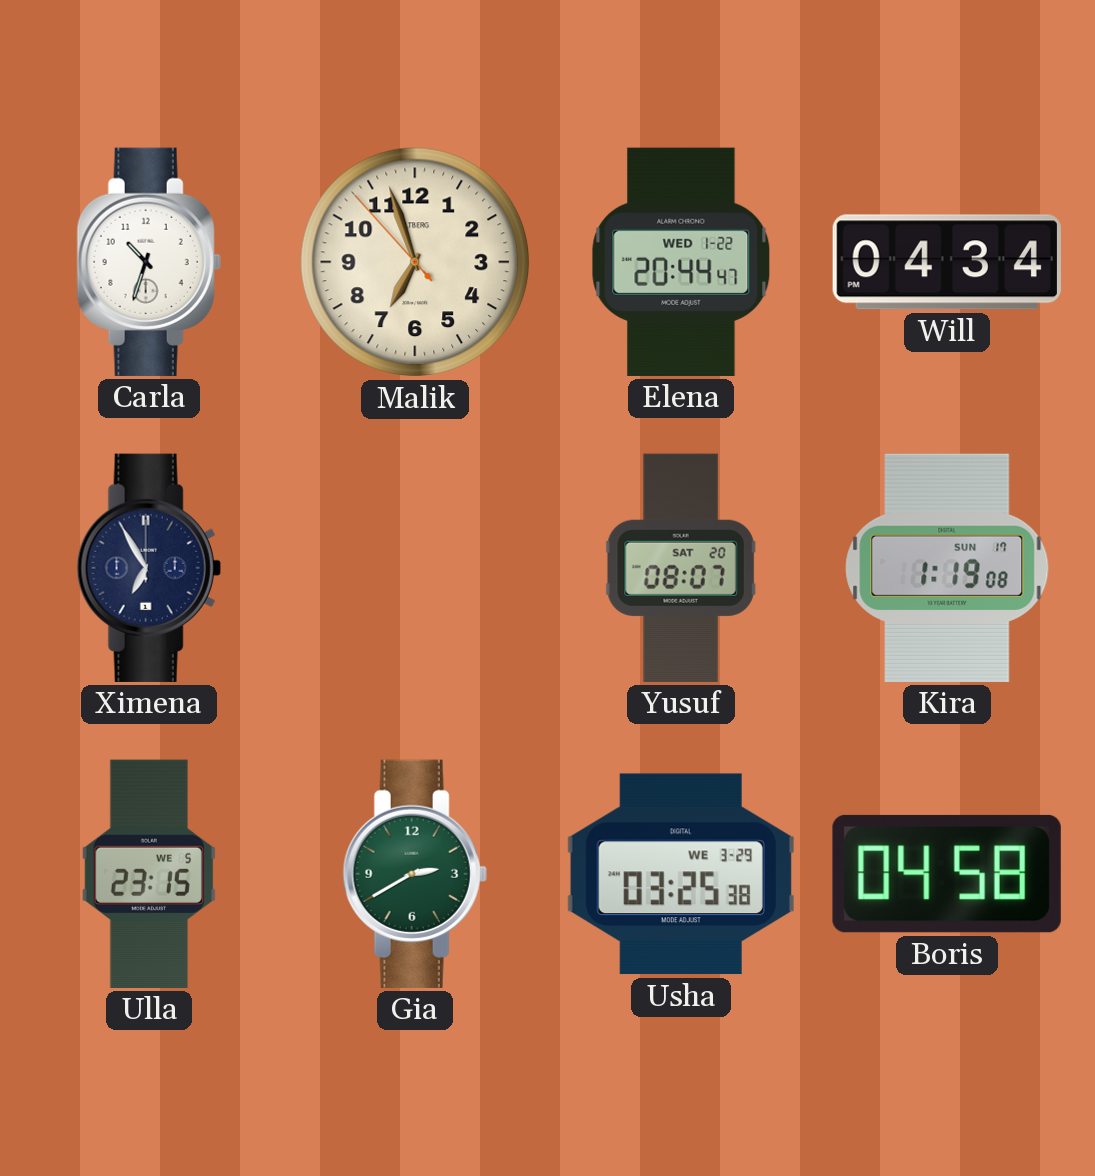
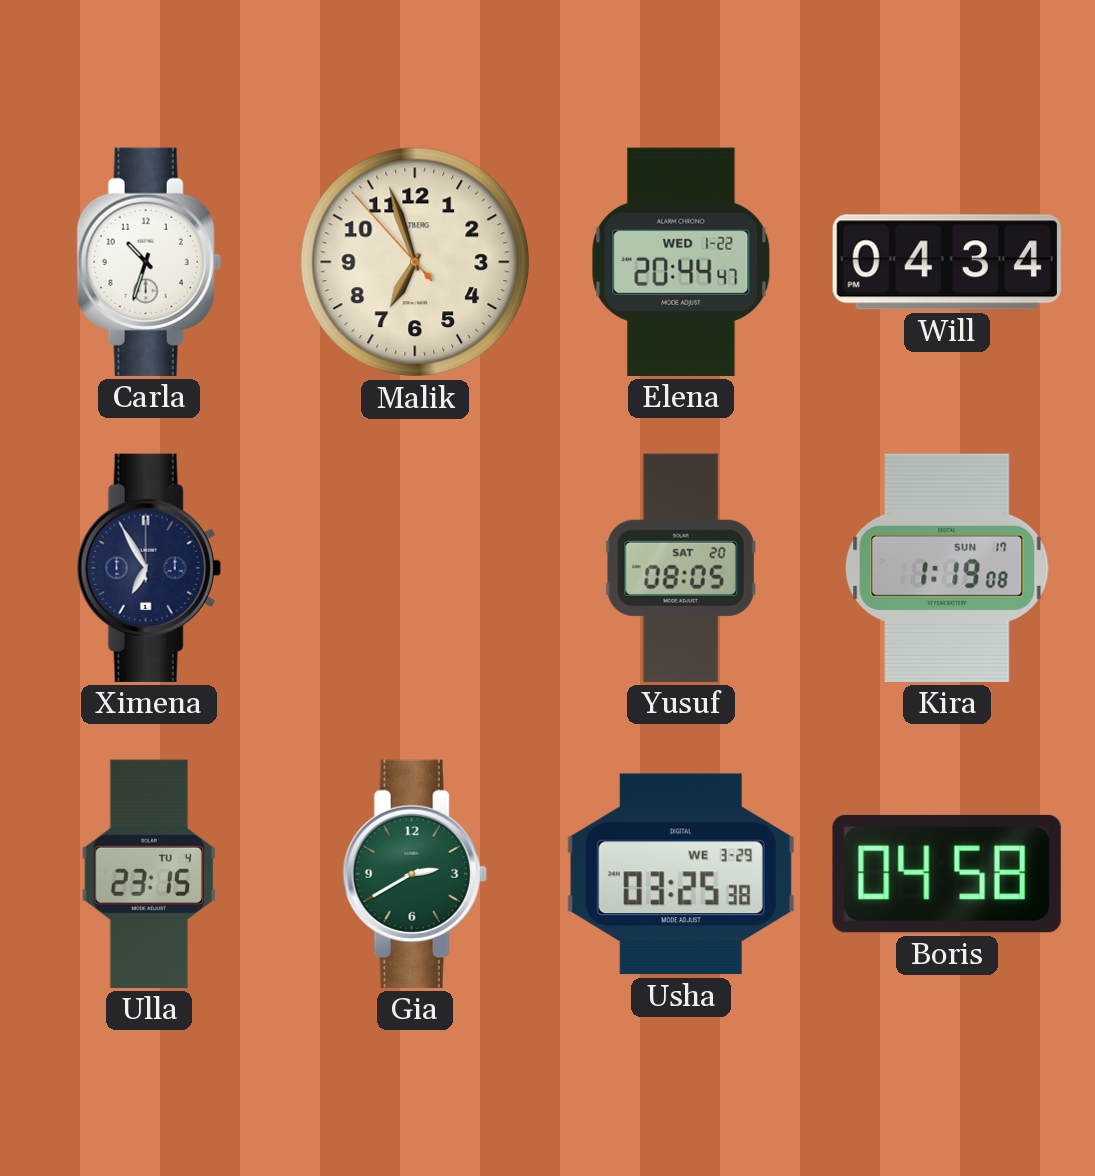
Yusuf: 08:07 -> 08:05
Ulla date: WE 5 -> TU 4
